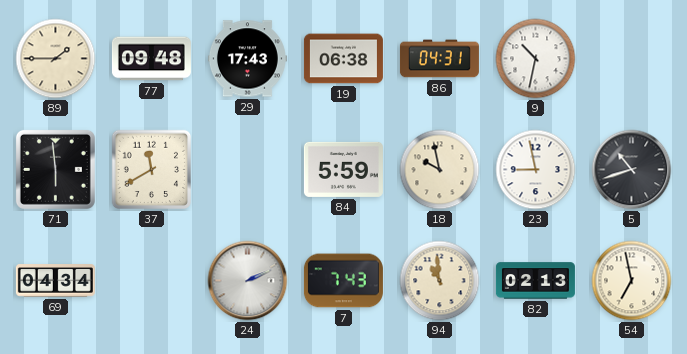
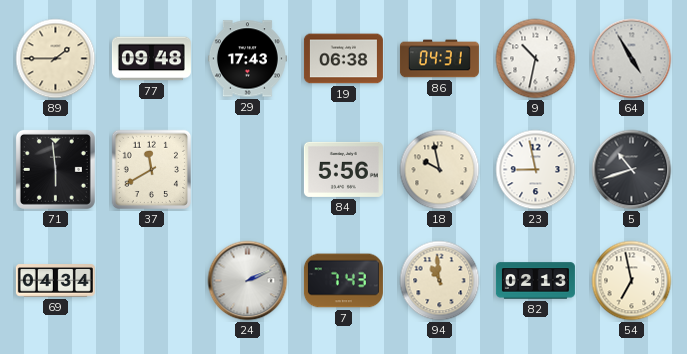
64: none -> 4:55
84: 5:59 -> 5:56
